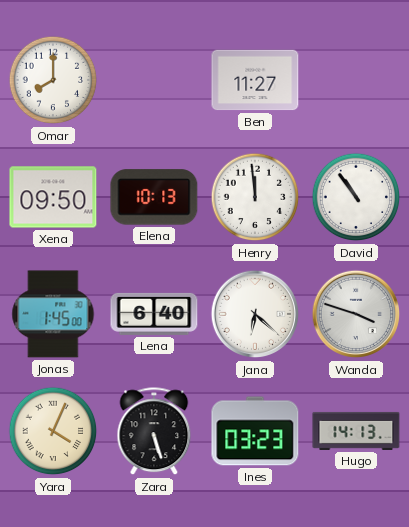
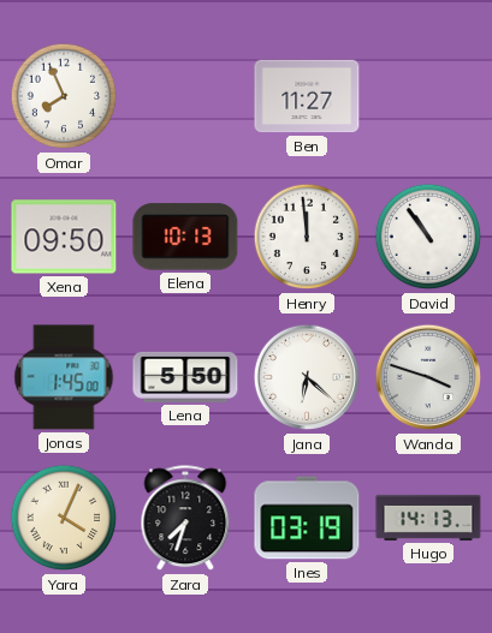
Omar: 8:00 -> 7:56
Lena: 6:40 -> 5:50
Zara: 5:27 -> 7:33
Ines: 03:23 -> 03:19
